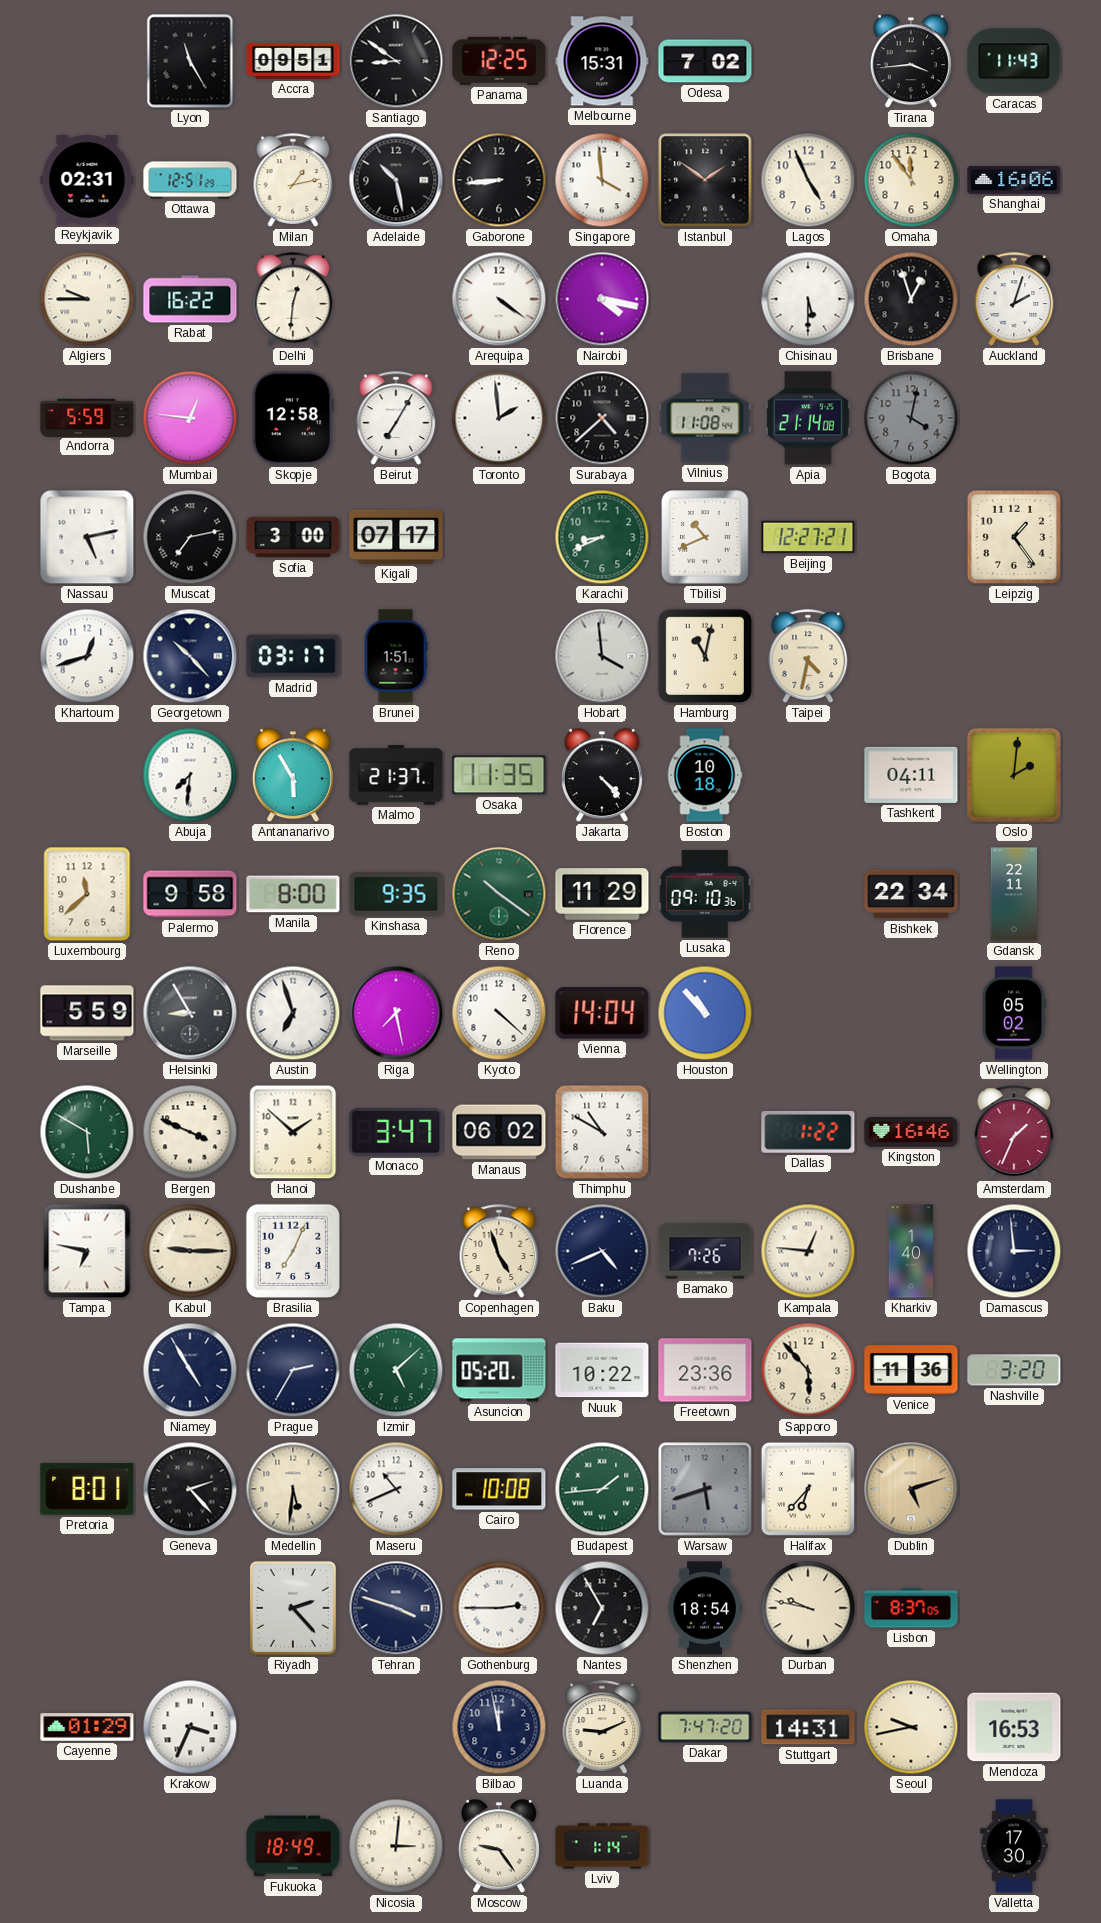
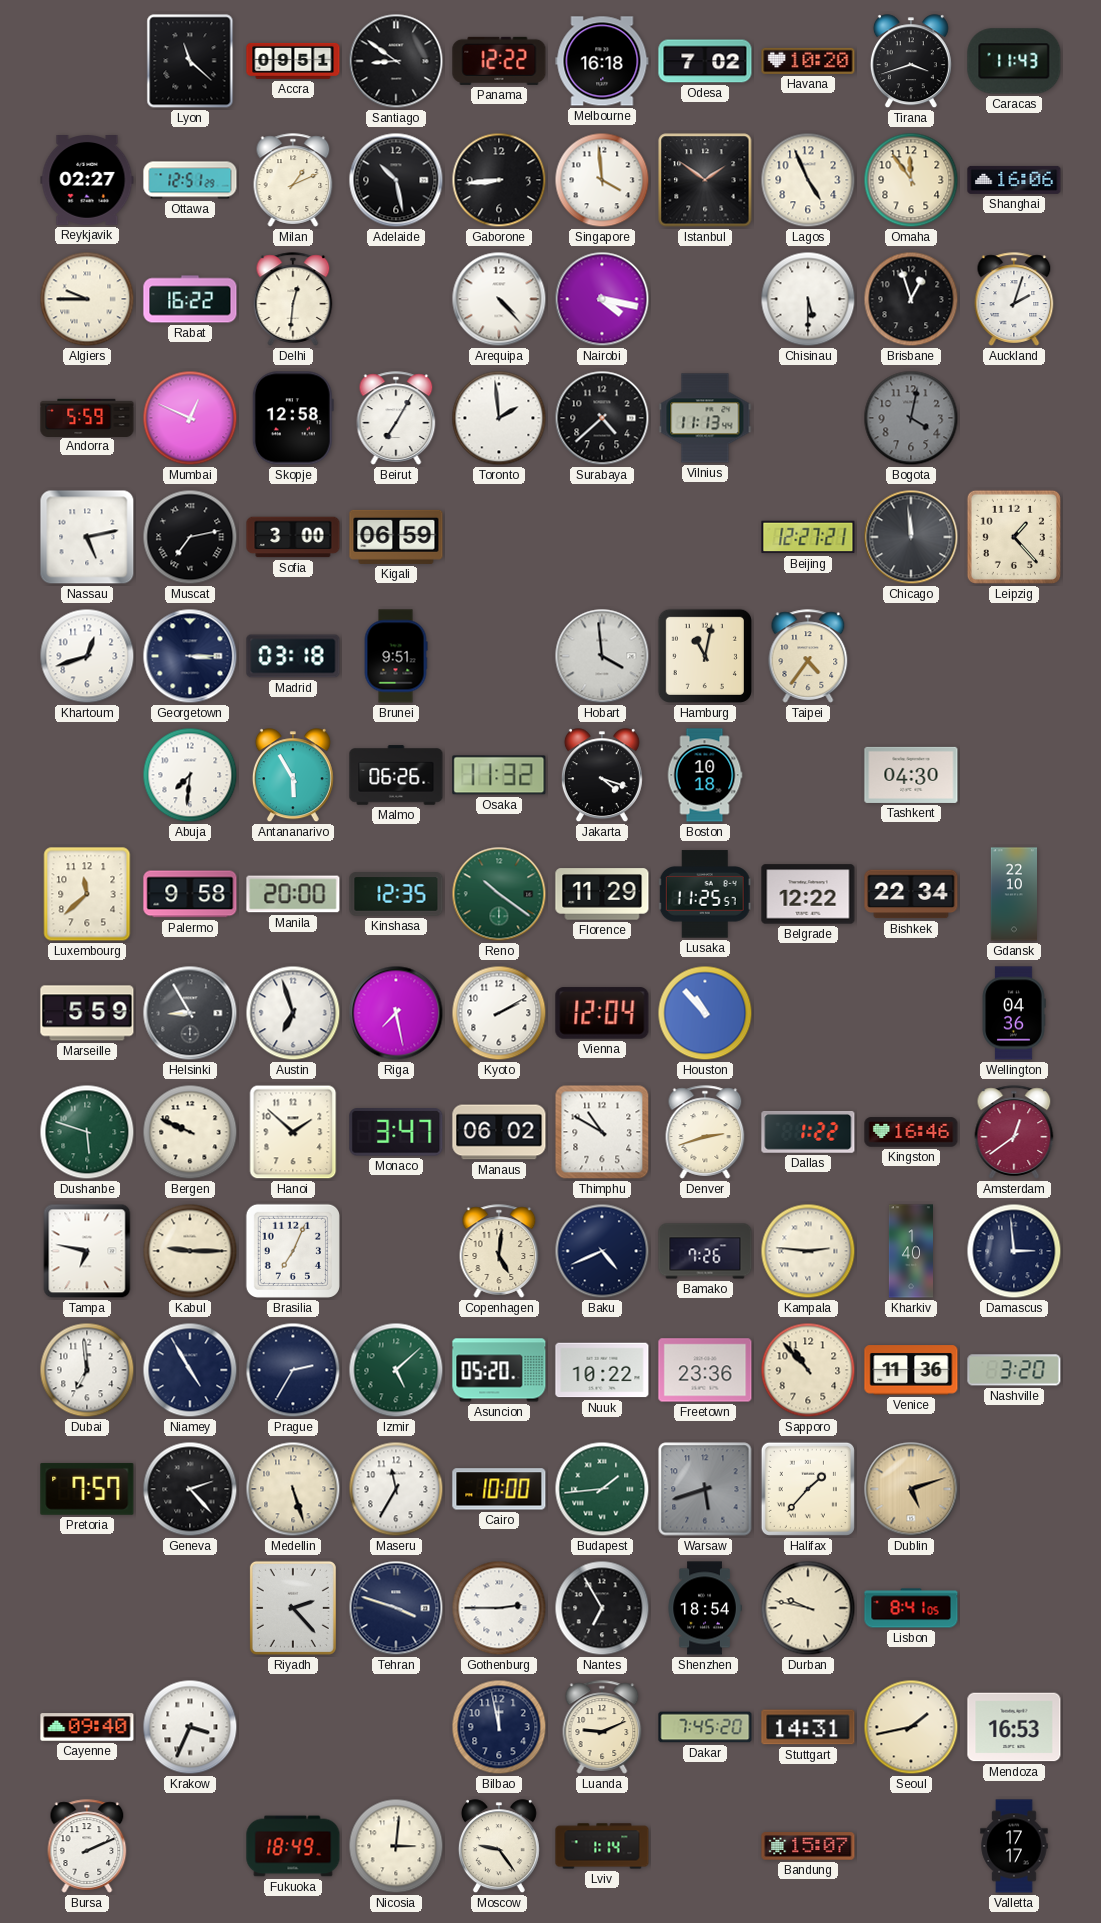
Lyon: 11:25 -> 11:22
Panama: 12:25 -> 12:22
Melbourne: 15:31 -> 16:18
Havana: none -> 10:20
Tirana: 3:44 -> 3:42
Reykjavik: 02:31 -> 02:27
Milan: 1:13 -> 1:11
Arequipa: 4:21 -> 4:23
Mumbai: 12:46 -> 12:49
Vilnius: 11:08 -> 11:13
Apia: 21:14 -> none
Kigali: 07:17 -> 06:59
Karachi: 8:41 -> none
Tbilisi: 10:41 -> none
Chicago: none -> 11:59
Leipzig: 1:24 -> 1:23
Georgetown: 10:23 -> 3:15
Madrid: 03:17 -> 03:18
Brunei: 1:51 -> 9:51
Taipei: 4:32 -> 4:36
Malmo: 21:37 -> 06:26
Osaka: 11:35 -> 11:32
Jakarta: 4:23 -> 4:18
Tashkent: 04:11 -> 04:30
Oslo: 2:01 -> none
Manila: 8:00 -> 20:00
Kinshasa: 9:35 -> 12:35
Lusaka: 09:10 -> 11:25
Belgrade: none -> 12:22
Gdansk: 22:11 -> 22:10
Kyoto: 4:22 -> 2:10
Vienna: 14:04 -> 12:04
Wellington: 05:02 -> 04:36
Dushanbe: 5:50 -> 5:48
Bergen: 3:49 -> 9:49
Denver: none -> 2:42
Amsterdam: 1:34 -> 12:39
Copenhagen: 4:57 -> 5:01
Kampala: 12:46 -> 2:46
Dubai: none -> 6:59
Sapporo: 5:53 -> 10:53
Pretoria: 8:01 -> 7:57
Medellin: 5:31 -> 5:27
Maseru: 10:41 -> 11:35
Cairo: 10:08 -> 10:00
Halifax: 6:37 -> 1:37
Lisbon: 8:37 -> 8:41
Cayenne: 01:29 -> 09:40
Dakar: 7:47 -> 7:45
Seoul: 9:43 -> 1:43
Bursa: none -> 2:11
Bandung: none -> 15:07
Valletta: 17:30 -> 17:17
